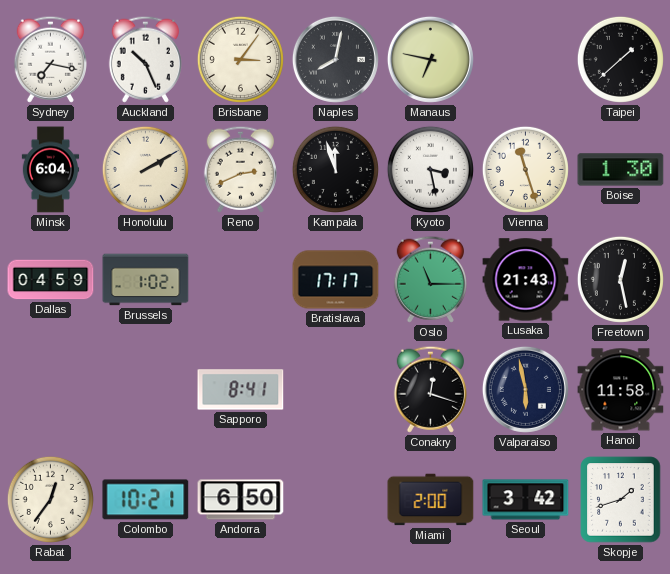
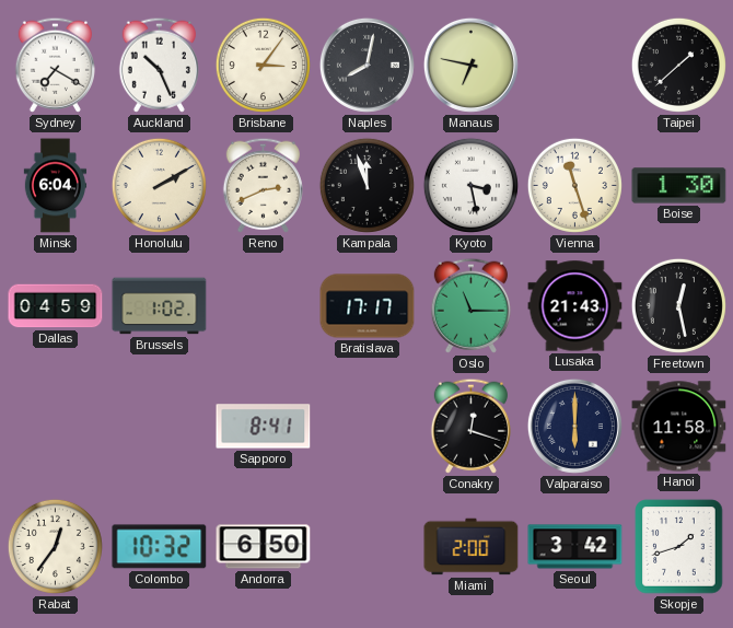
Sydney: 7:17 -> 7:20
Valparaiso: 5:58 -> 6:00
Colombo: 10:21 -> 10:32
